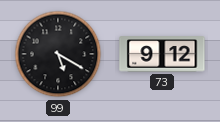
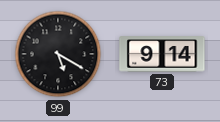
73: 9:12 -> 9:14
